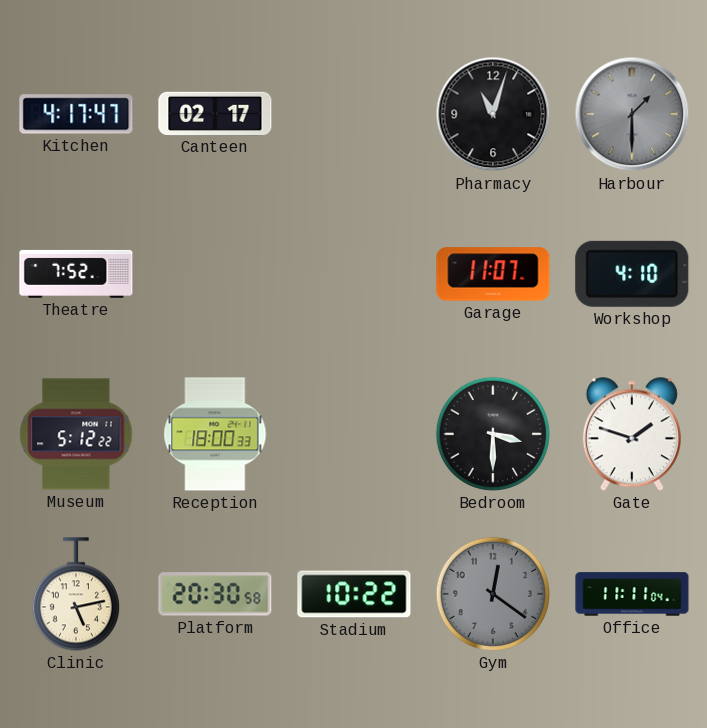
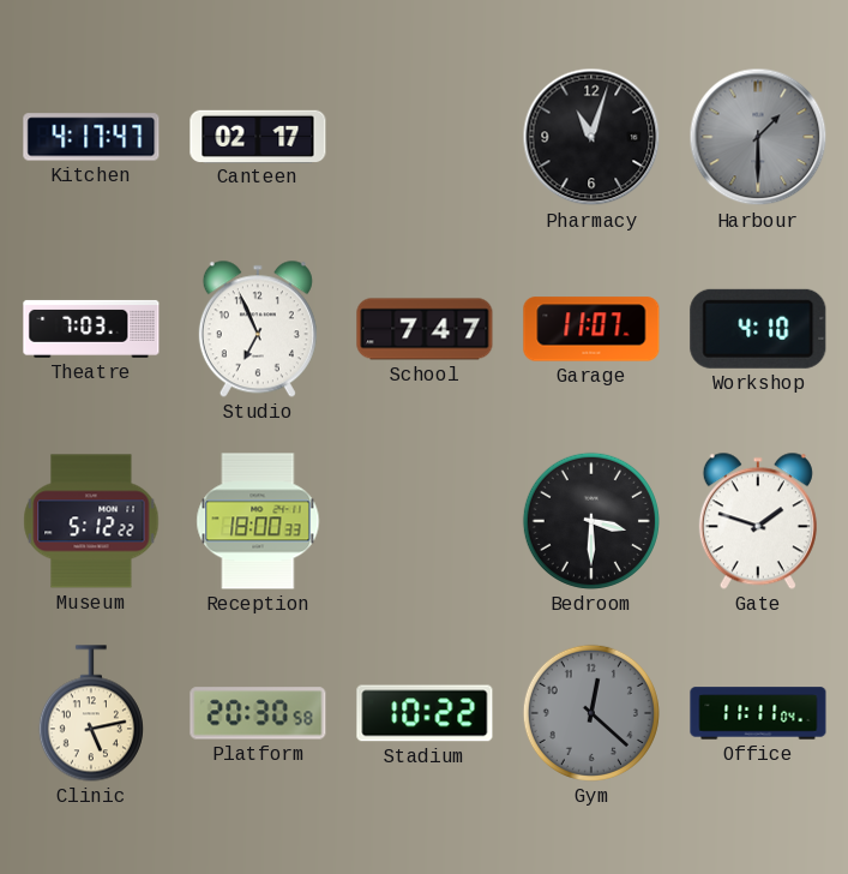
Theatre: 7:52 -> 7:03
Studio: none -> 6:56
School: none -> 7:47
Gym: 12:21 -> 12:22
